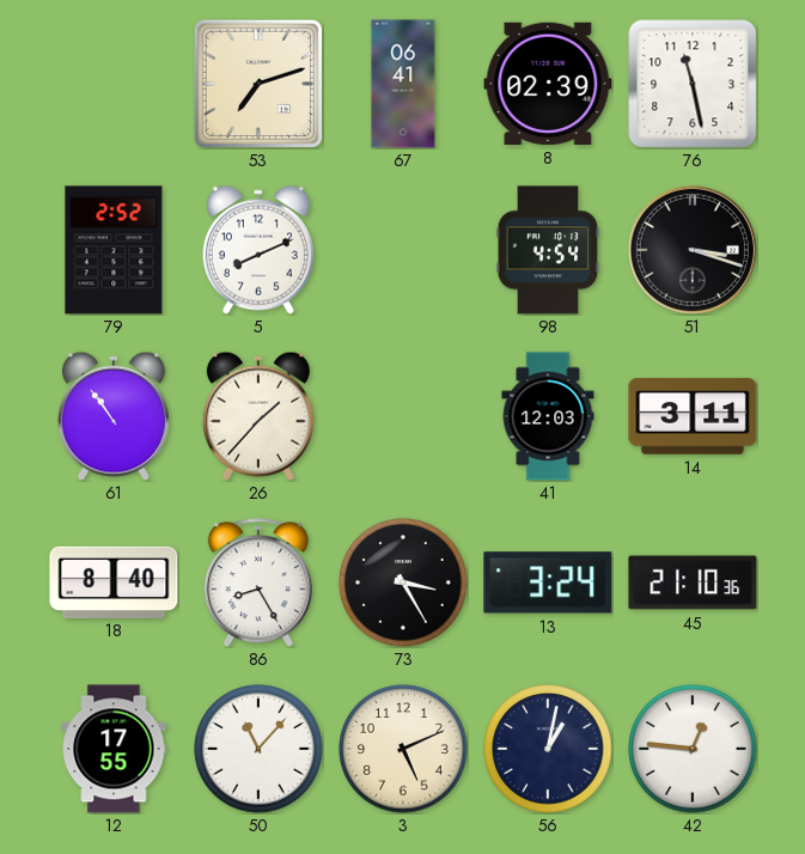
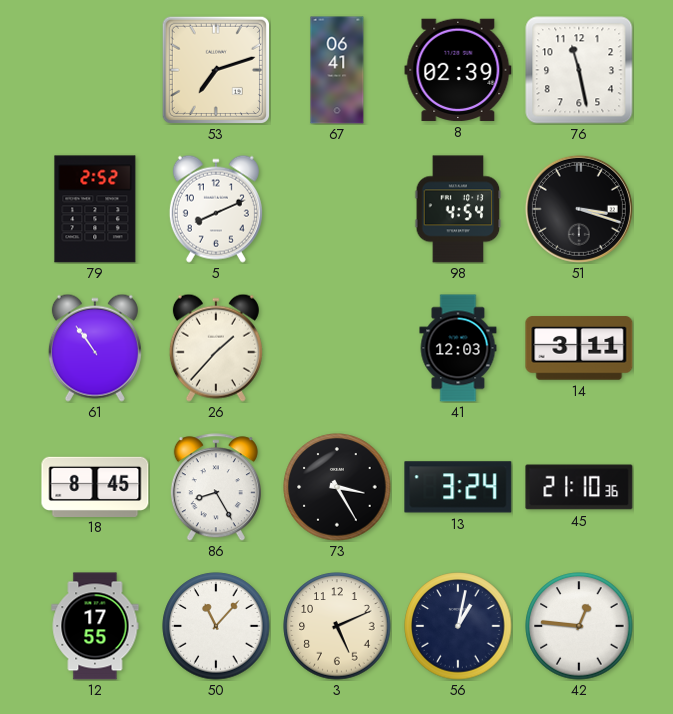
18: 8:40 -> 8:45
